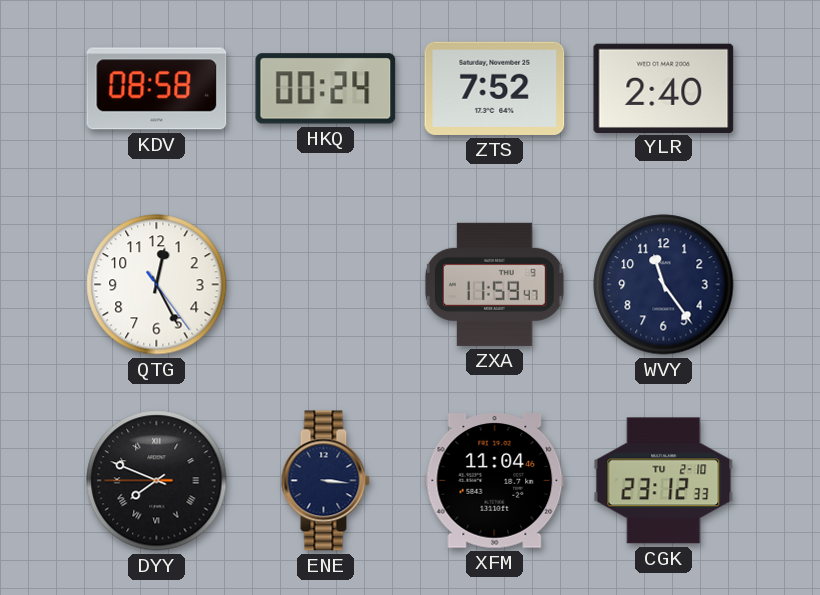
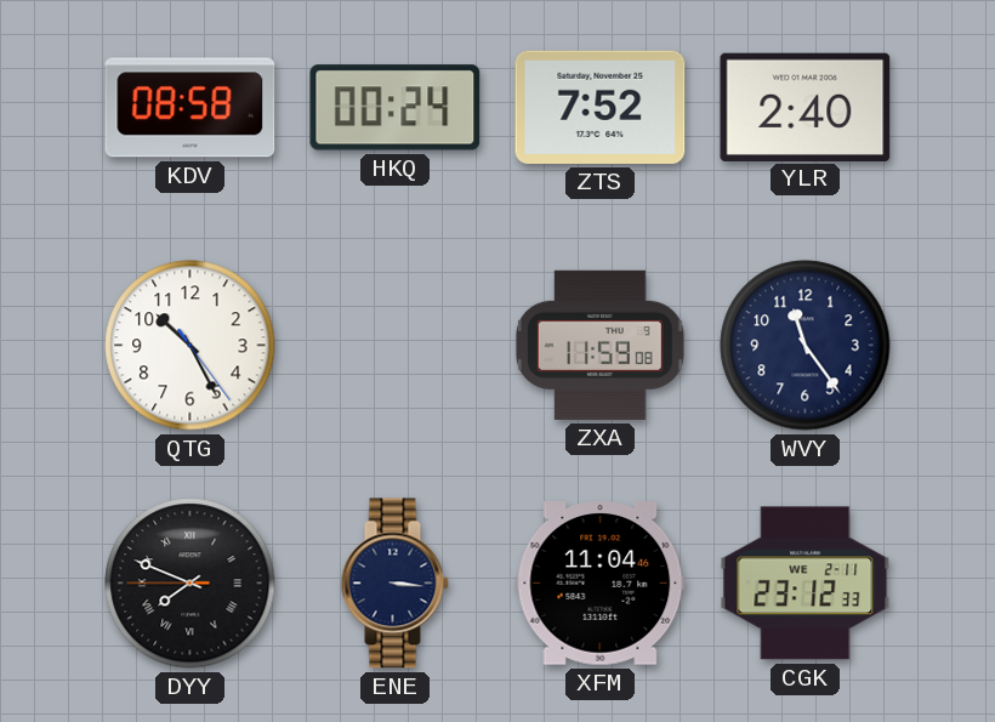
QTG: 12:25 -> 10:25
ZXA: 11:59:47 -> 11:59:08
CGK date: TU 2-10 -> WE 2-11
